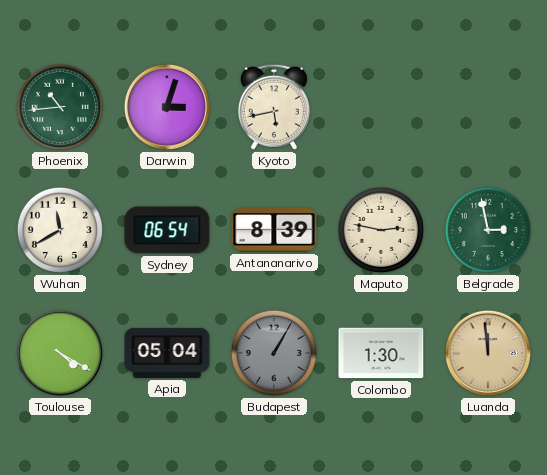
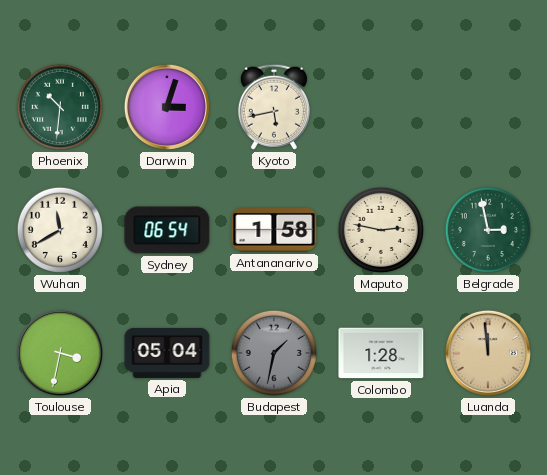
Phoenix: 10:44 -> 10:31
Antananarivo: 8:39 -> 1:58
Toulouse: 4:20 -> 3:32
Budapest: 1:05 -> 1:32
Colombo: 1:30 -> 1:28
